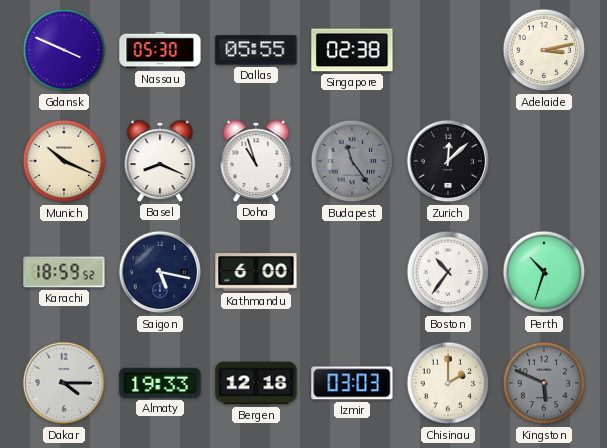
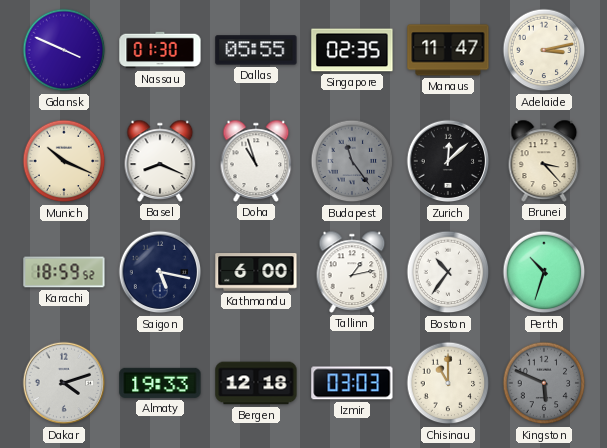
Nassau: 05:30 -> 01:30
Singapore: 02:38 -> 02:35
Manaus: none -> 11:47
Brunei: none -> 3:23
Tallinn: none -> 1:13
Dakar: 4:15 -> 4:12
Chisinau: 2:00 -> 11:00
